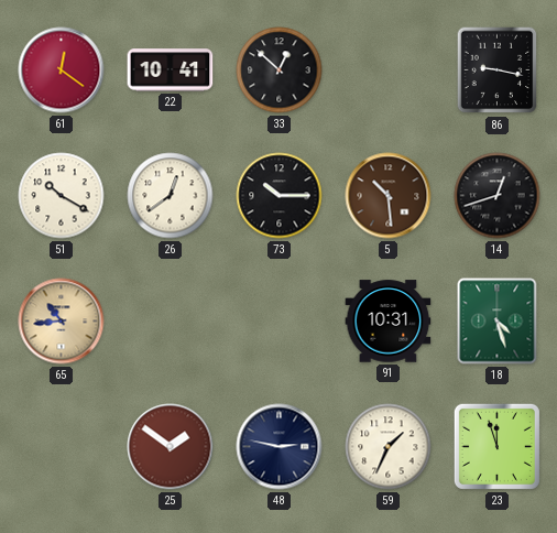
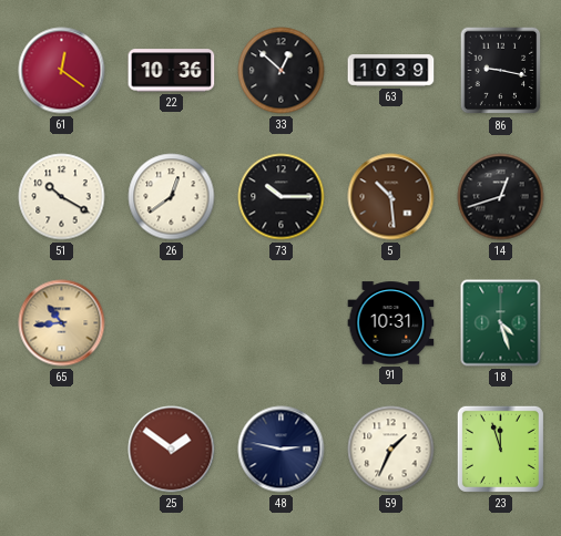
22: 10:41 -> 10:36
63: none -> 10:39
